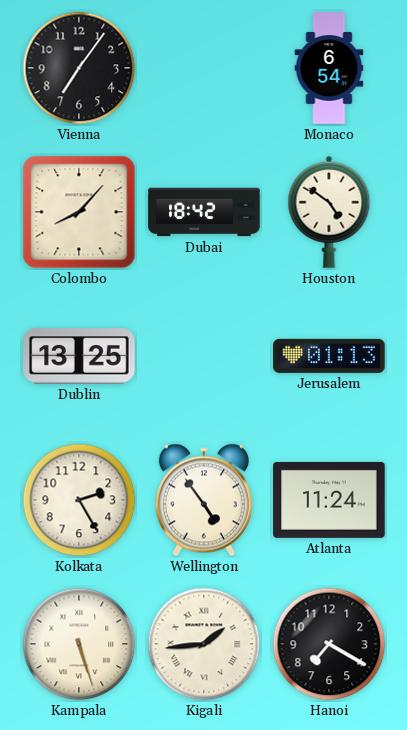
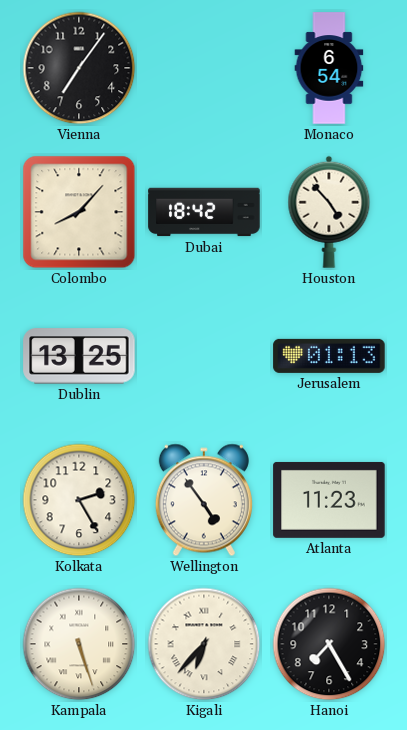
Houston: 4:51 -> 4:53
Atlanta: 11:24 -> 11:23
Kigali: 1:44 -> 6:37
Hanoi: 7:20 -> 7:25
